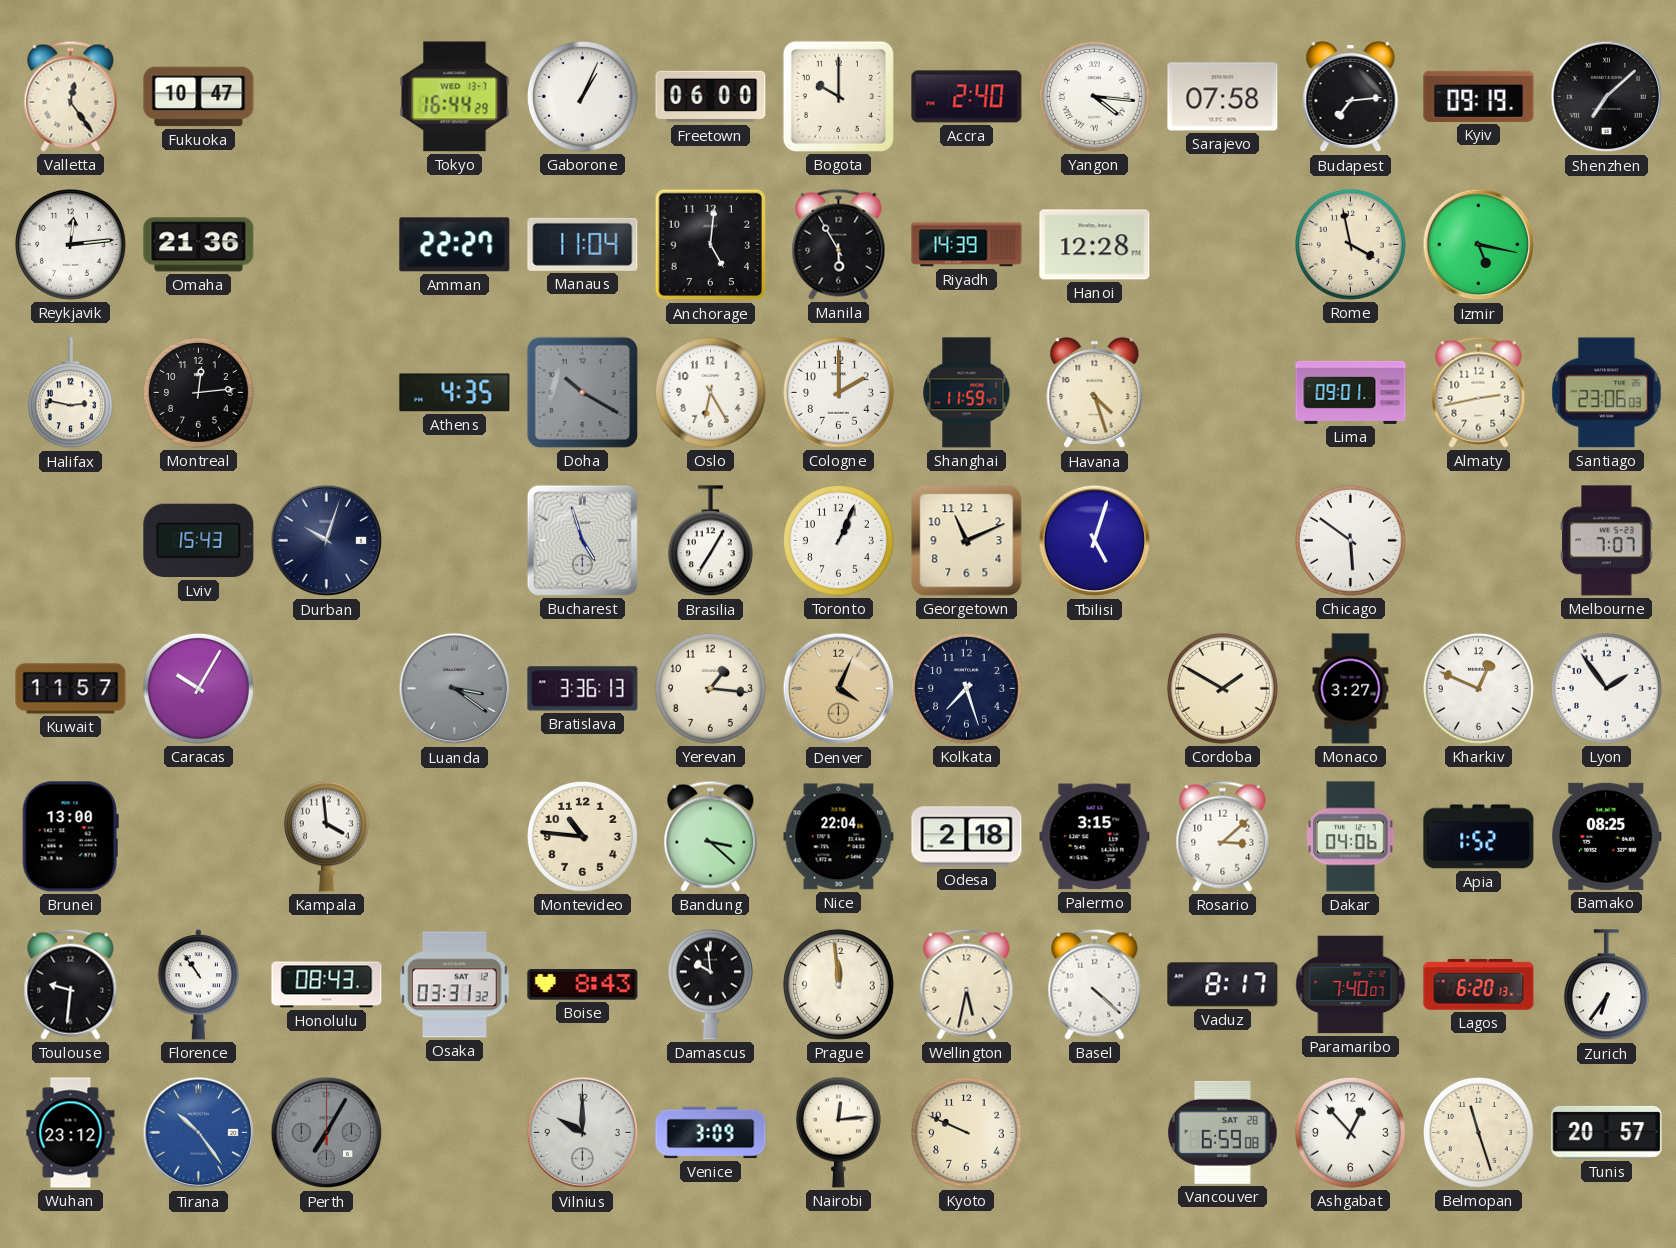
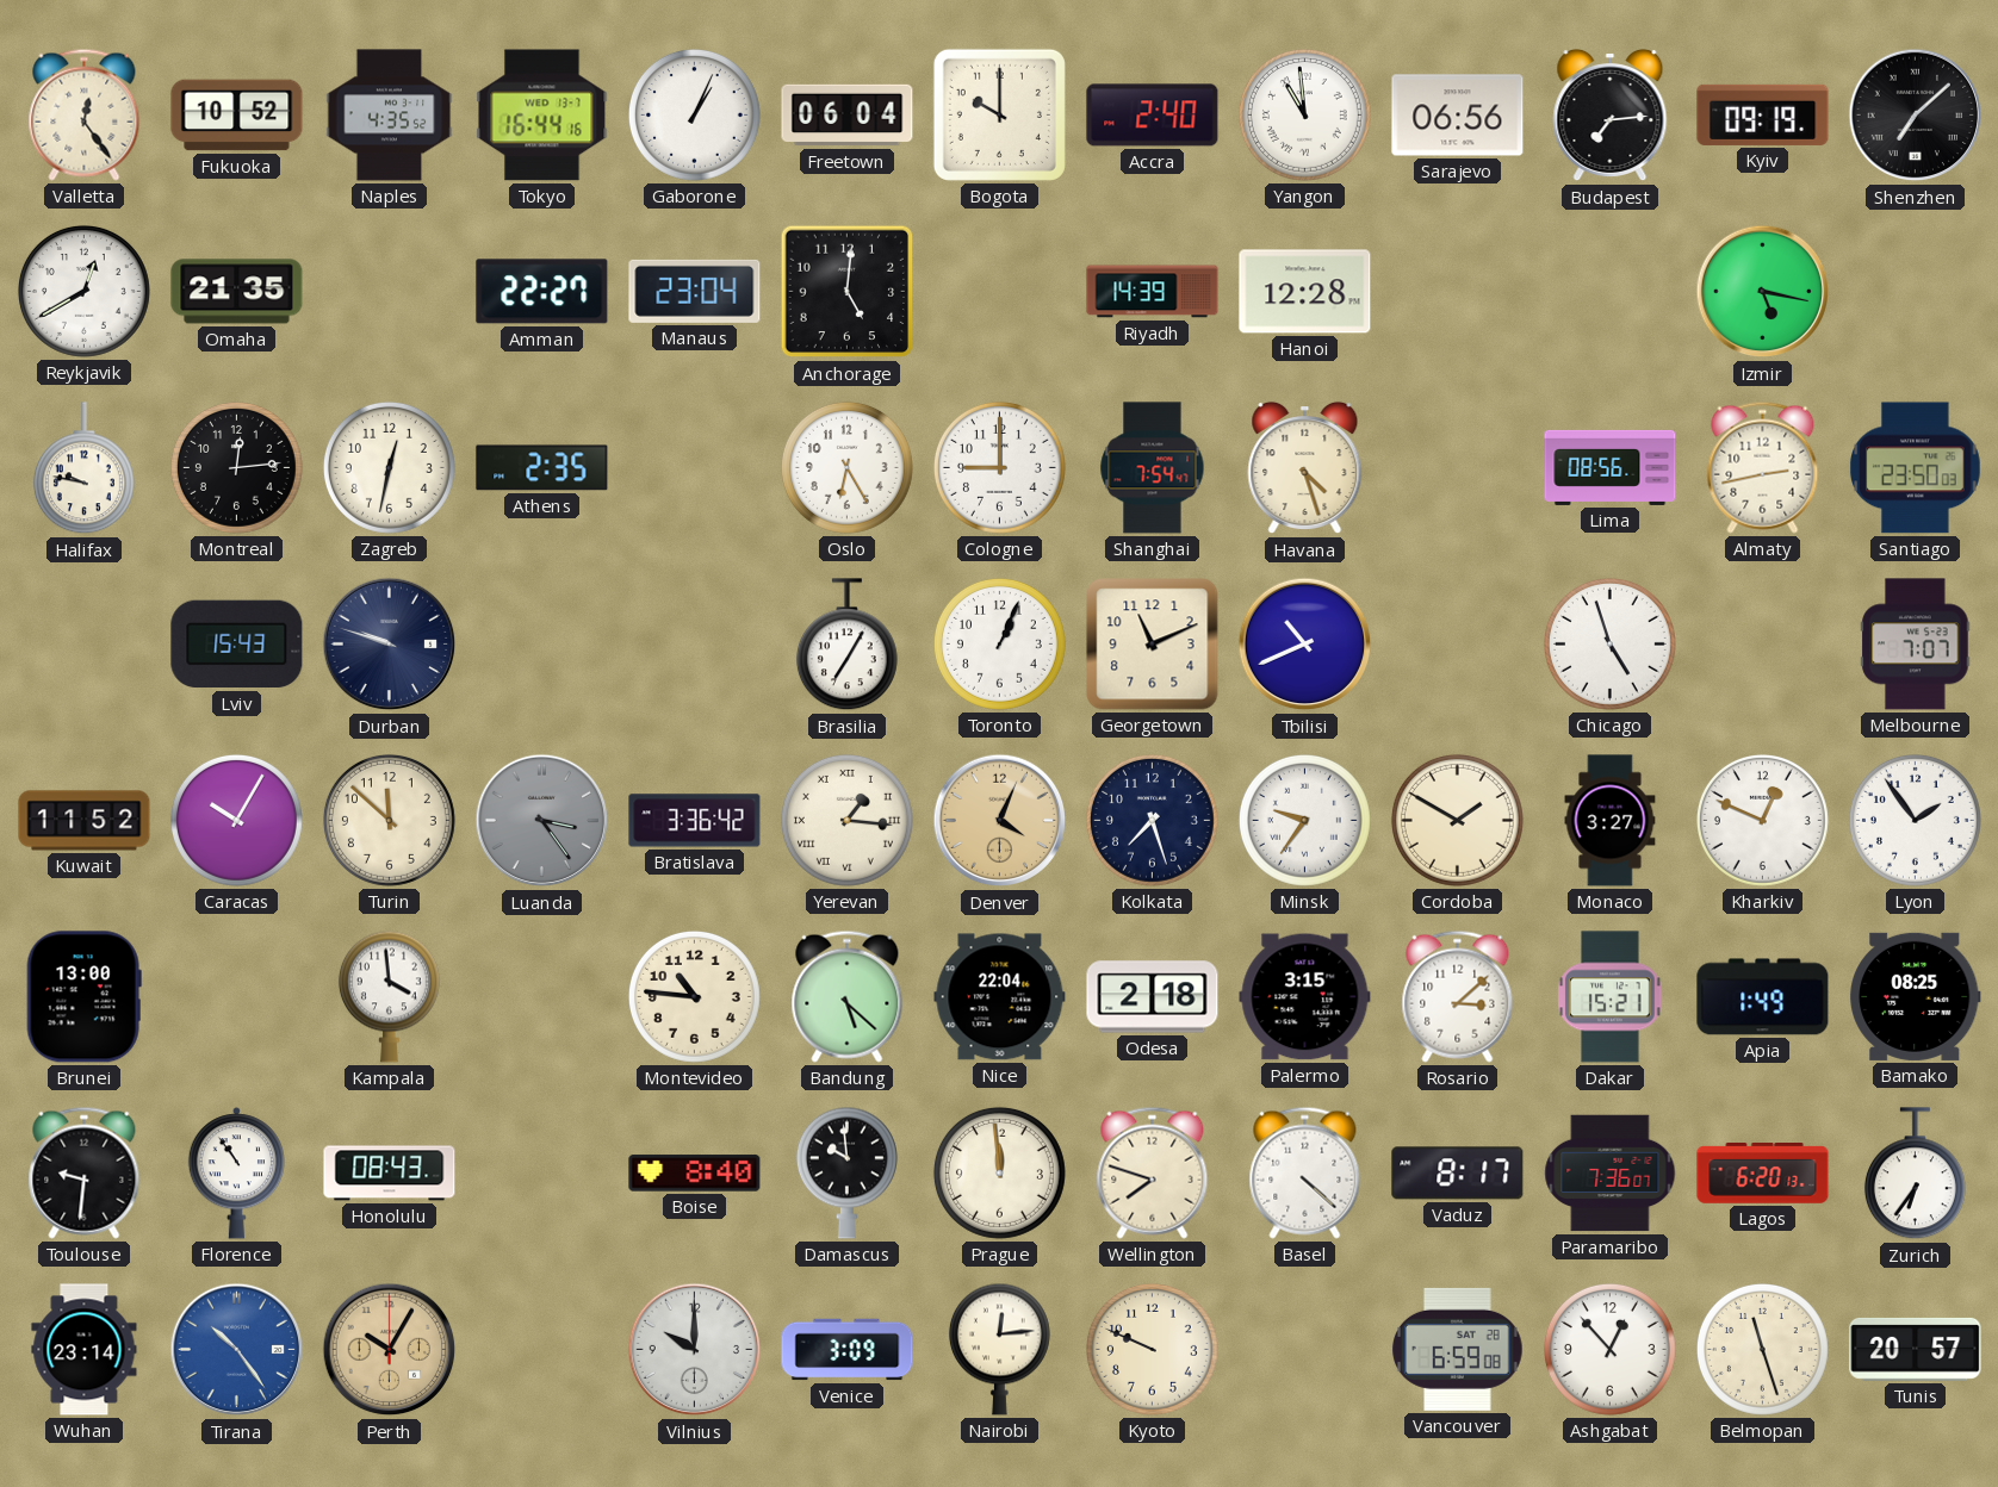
Fukuoka: 10:47 -> 10:52
Naples: none -> 4:35
Tokyo: 16:44:29 -> 16:44:16
Freetown: 06:00 -> 06:04
Yangon: 4:16 -> 10:59
Sarajevo: 07:58 -> 06:56
Reykjavik: 12:14 -> 12:40
Omaha: 21:36 -> 21:35
Manaus: 11:04 -> 23:04
Manila: 5:55 -> none
Rome: 3:58 -> none
Halifax: 2:47 -> 9:47
Zagreb: none -> 12:32
Athens: 4:35 -> 2:35
Doha: 10:20 -> none
Cologne: 2:00 -> 9:00
Shanghai: 11:59 -> 7:54
Lima: 09:01 -> 08:56
Santiago: 23:06 -> 23:50
Durban: 10:03 -> 9:48
Bucharest: 4:57 -> none
Tbilisi: 5:03 -> 10:41
Chicago: 5:51 -> 4:57
Kuwait: 11:57 -> 11:52
Turin: none -> 11:52
Luanda: 3:21 -> 3:24
Bratislava: 3:36:13 -> 3:36:42
Yerevan numerals: Arabic -> Roman
Minsk: none -> 9:36
Bandung: 3:22 -> 5:22
Dakar: 04:06 -> 15:21
Apia: 1:52 -> 1:49
Osaka: 03:31 -> none
Boise: 8:43 -> 8:40
Wellington: 5:32 -> 7:48
Paramaribo: 7:40 -> 7:36
Wuhan: 23:12 -> 23:14
Perth: 7:05 -> 10:05
Perth dial: grey -> champagne
